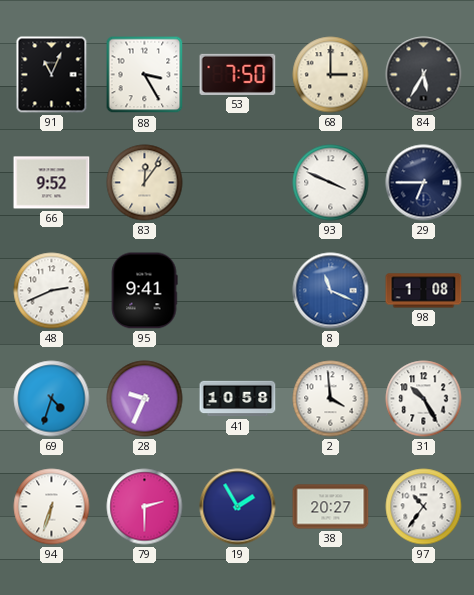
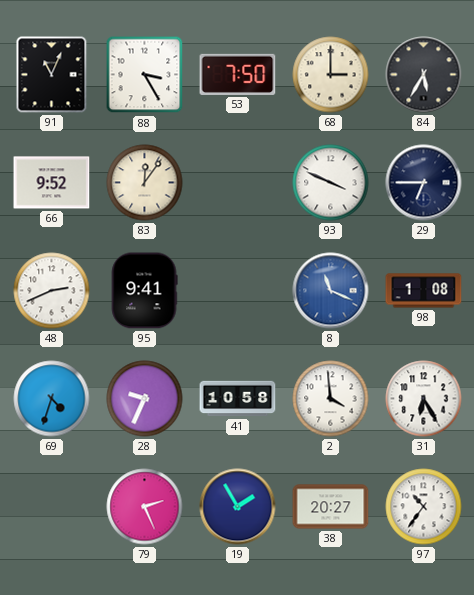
31: 10:25 -> 6:25
94: 6:33 -> none
79: 2:30 -> 2:26
